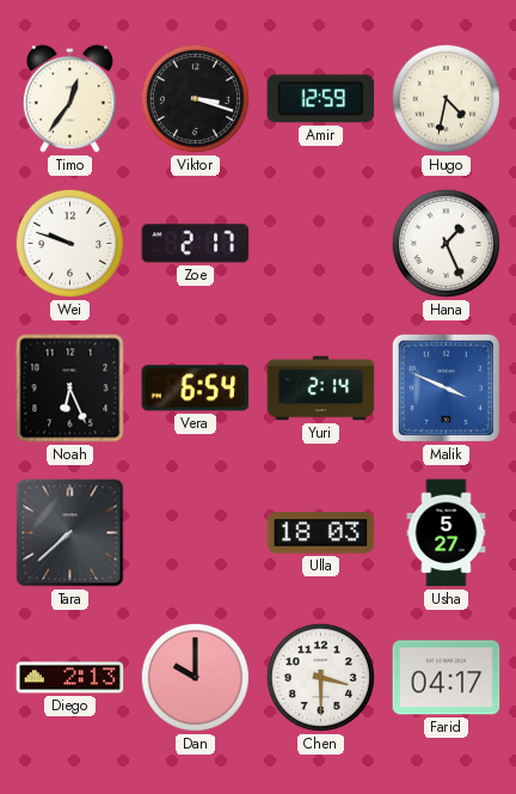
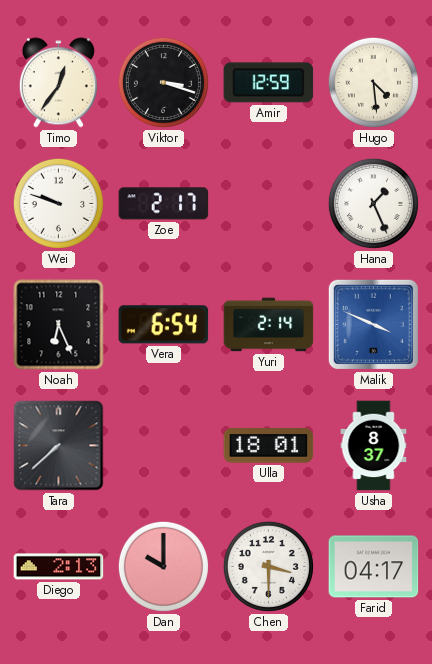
Hugo: 4:32 -> 4:29
Ulla: 18:03 -> 18:01
Usha: 5:27 -> 8:37
